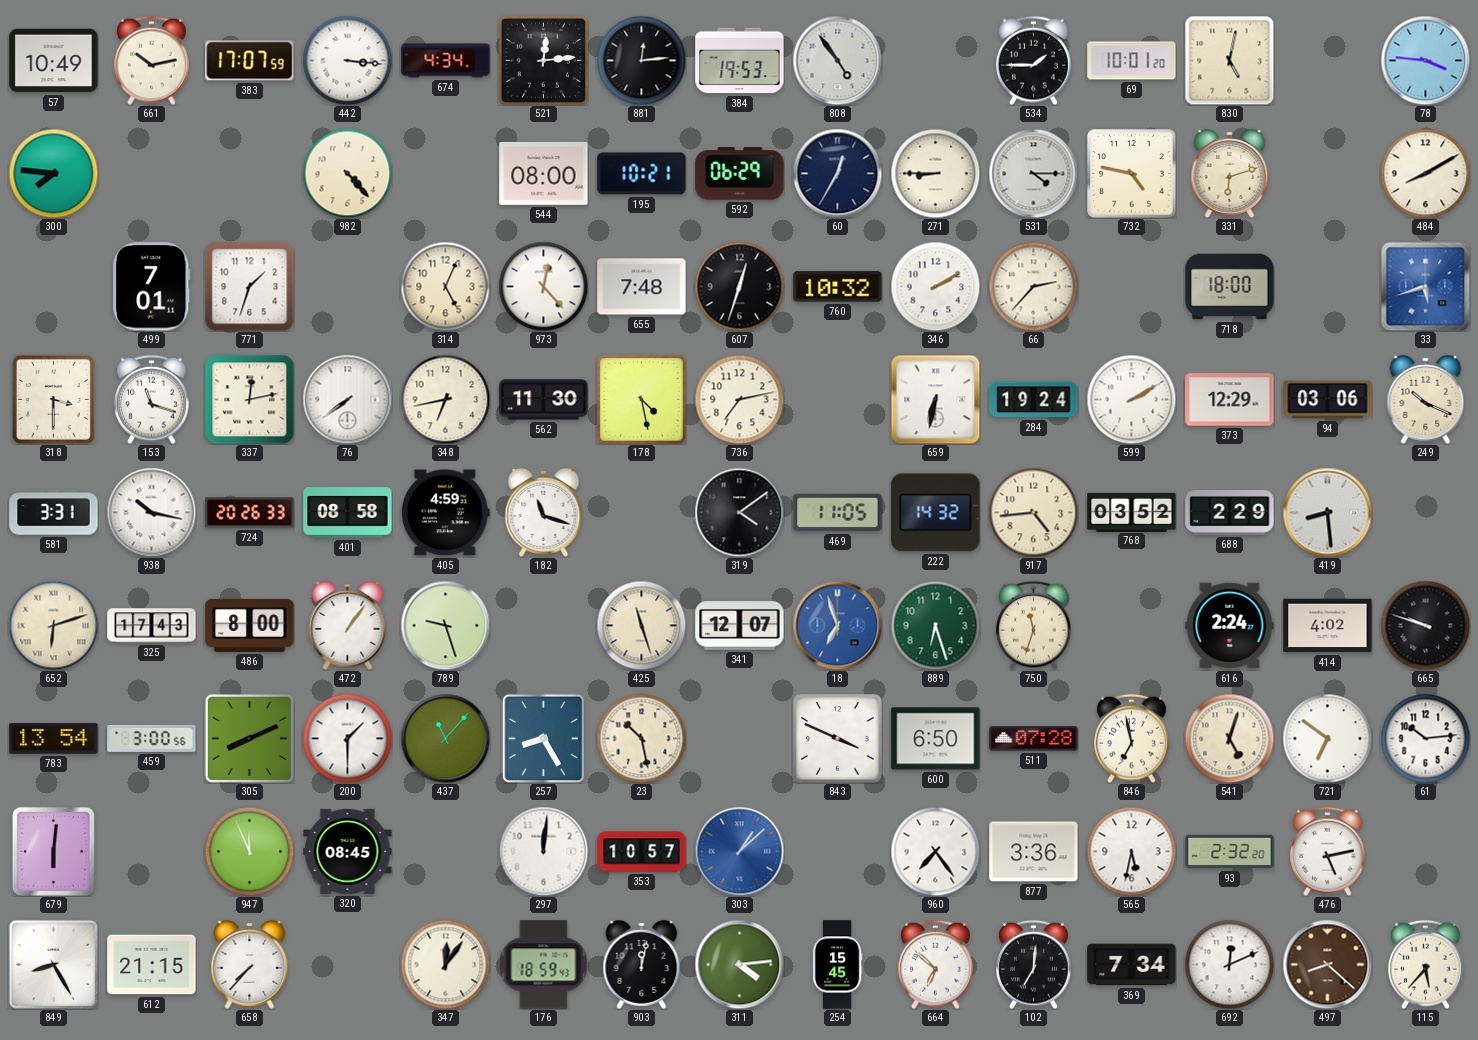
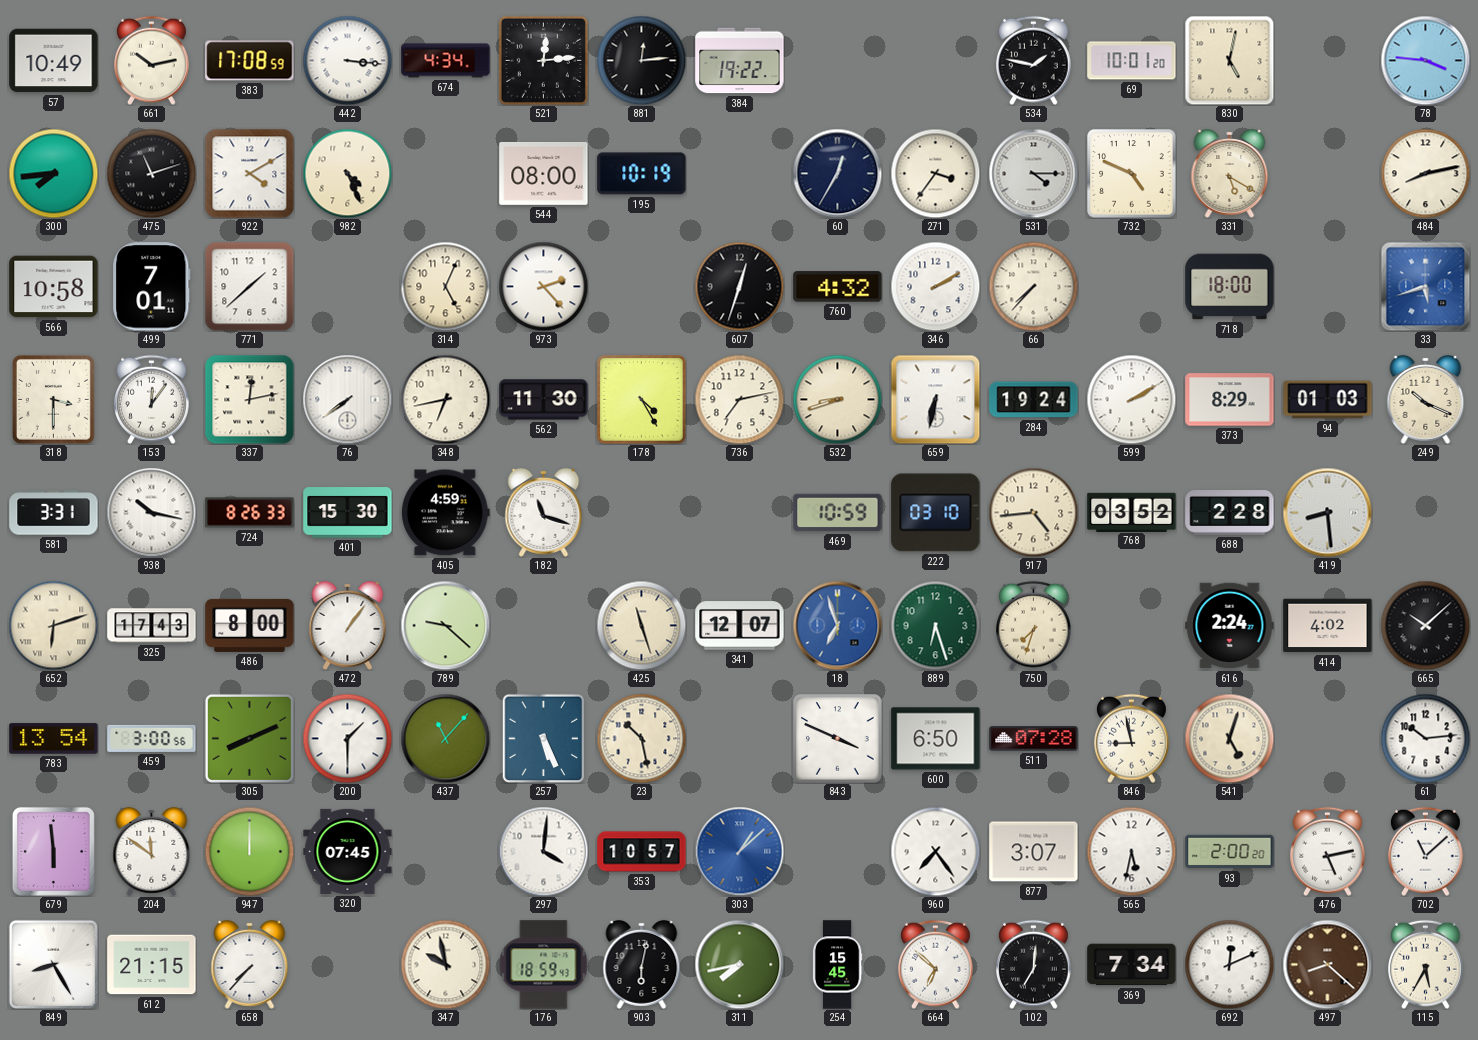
383: 17:07 -> 17:08
384: 19:53 -> 19:22
808: 4:54 -> none
534: 1:45 -> 1:47
300: 7:46 -> 7:44
475: none -> 11:12
922: none -> 4:10
982: 4:23 -> 4:26
195: 10:21 -> 10:19
592: 06:29 -> none
271: 8:45 -> 3:36
732: 4:47 -> 4:49
331: 6:12 -> 5:20
484: 8:10 -> 8:13
566: none -> 10:58
771: 1:33 -> 1:38
973: 12:23 -> 2:23
655: 7:48 -> none
760: 10:32 -> 4:32
66: 2:37 -> 7:37
153: 11:18 -> 12:06
178: 4:28 -> 4:25
532: none -> 8:42
373: 12:29 -> 8:29
94: 03:06 -> 01:03
724: 20:26 -> 8:26
401: 08:58 -> 15:30
319: 4:09 -> none
469: 11:05 -> 10:59
222: 14:32 -> 03:10
688: 2:29 -> 2:28
789: 9:27 -> 9:22
750: 11:33 -> 7:33
665: 9:48 -> 10:08
257: 8:25 -> 5:26
846: 6:58 -> 8:58
721: 6:51 -> none
679: 6:01 -> 5:59
204: none -> 11:51
947: 11:56 -> 12:00
320: 08:45 -> 07:45
297: 12:01 -> 4:01
877: 3:36 -> 3:07
93: 2:32 -> 2:00
702: none -> 11:08
347: 12:06 -> 9:58
903: 12:02 -> 6:02
311: 4:14 -> 7:43
115: 5:37 -> 5:35
